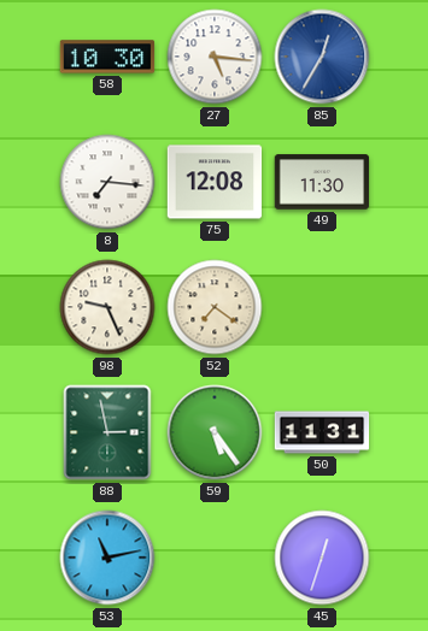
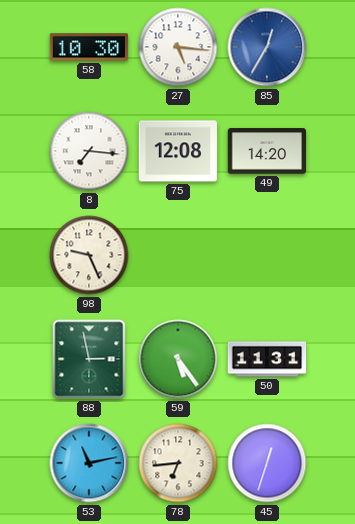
49: 11:30 -> 14:20
52: 7:21 -> none
78: none -> 6:44
